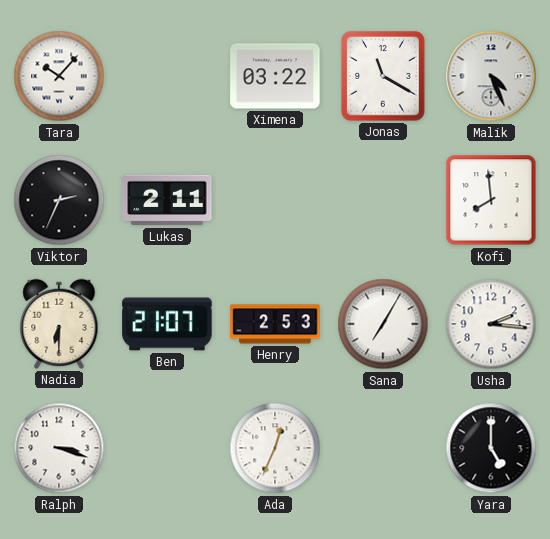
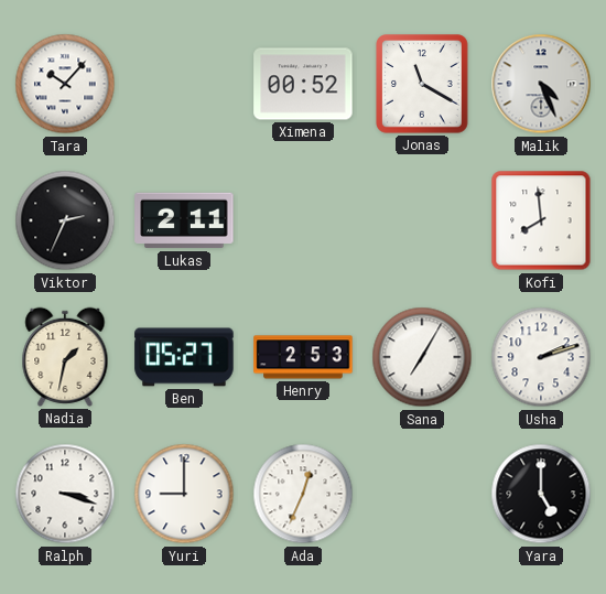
Ximena: 03:22 -> 00:52
Nadia: 6:30 -> 1:32
Ben: 21:07 -> 05:27
Usha: 2:16 -> 2:12
Yuri: none -> 9:00
